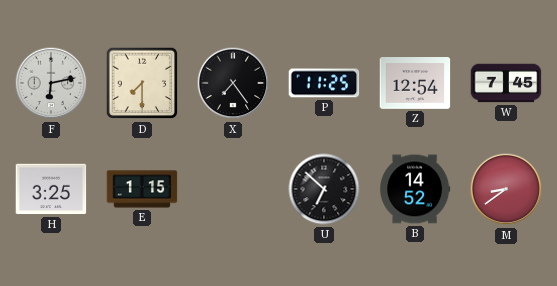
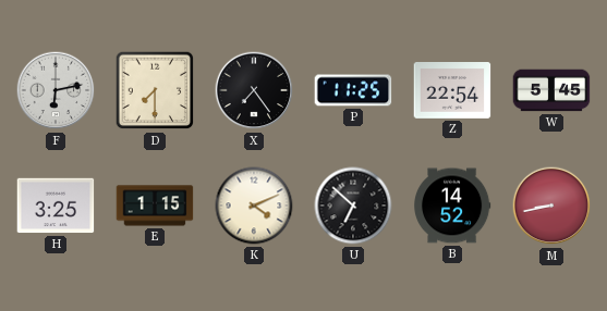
Z: 12:54 -> 22:54
W: 7:45 -> 5:45
K: none -> 4:11
M: 8:39 -> 8:43
